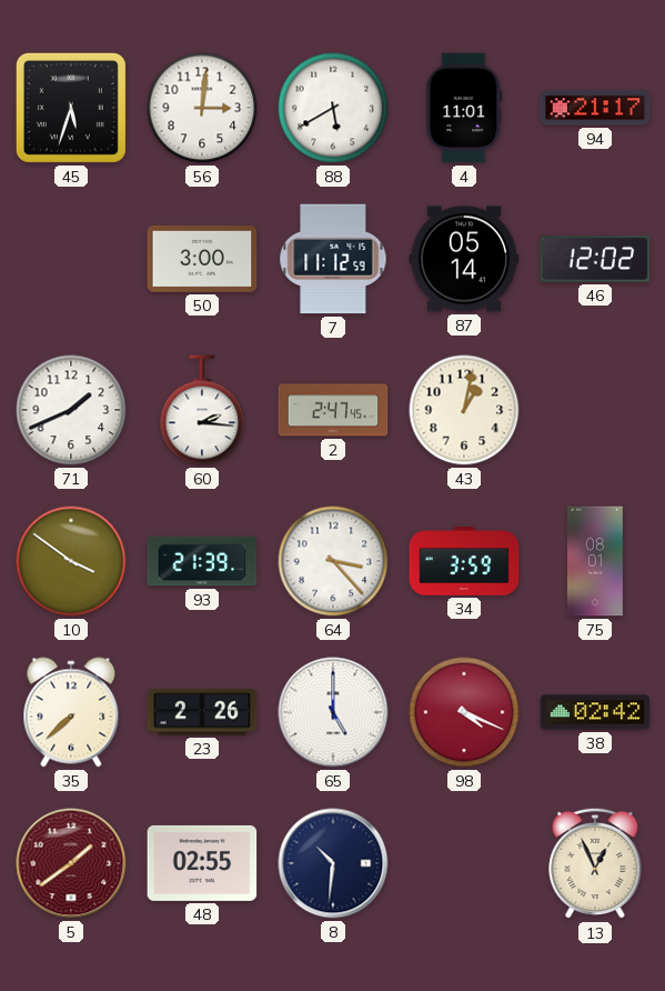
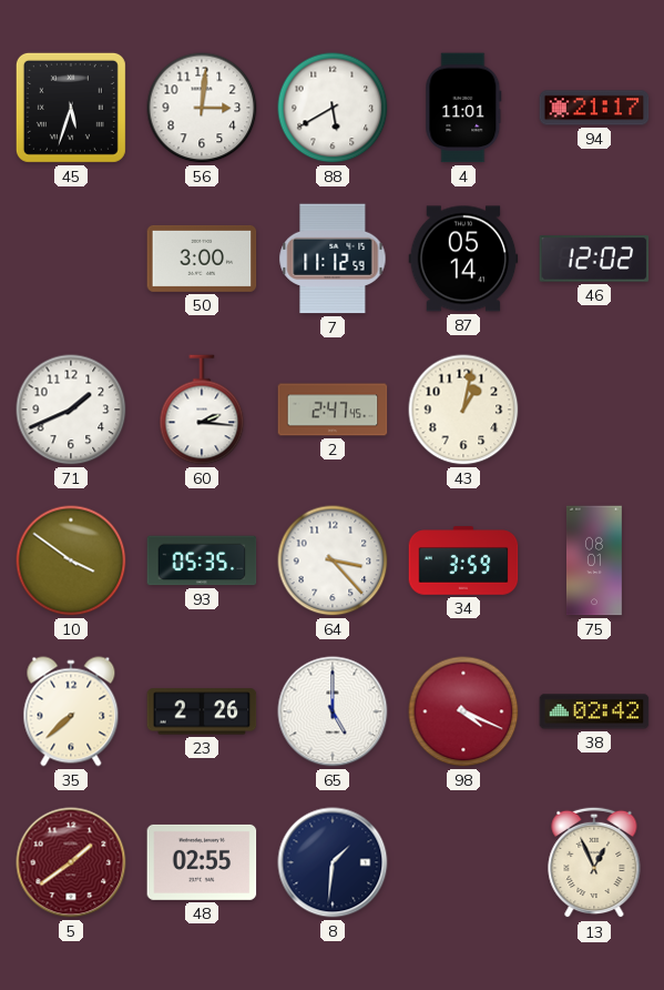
93: 21:39 -> 05:35
8: 10:31 -> 1:31
